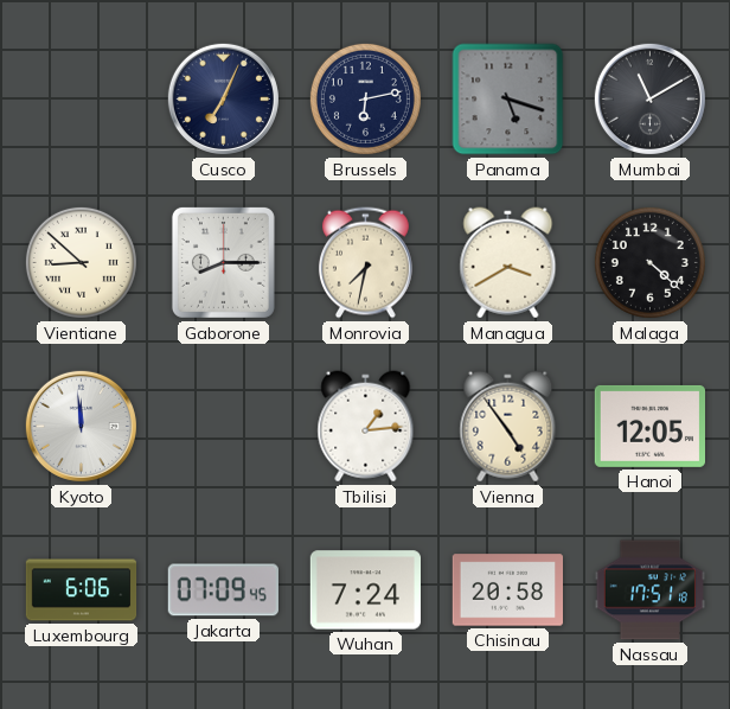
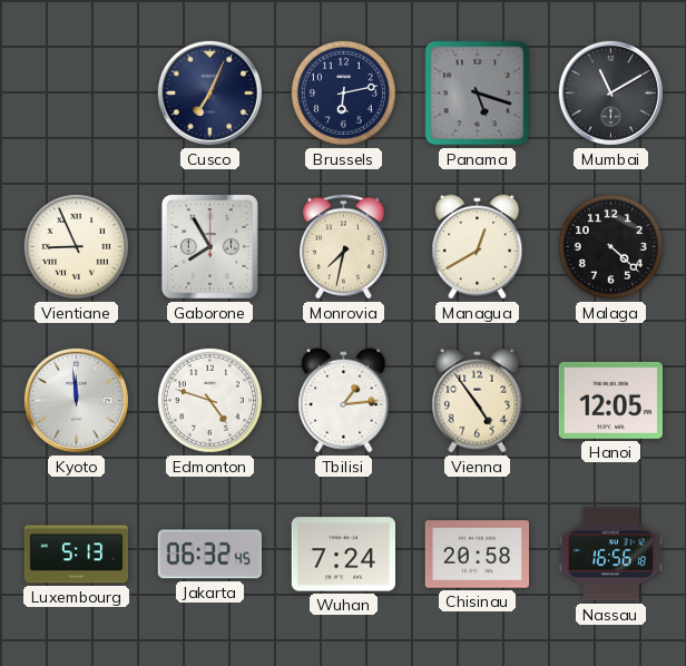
Vientiane: 8:52 -> 8:56
Gaborone: 8:15 -> 7:55
Managua: 3:40 -> 12:40
Edmonton: none -> 4:48
Luxembourg: 6:06 -> 5:13
Jakarta: 07:09 -> 06:32
Nassau: 17:51 -> 16:56
